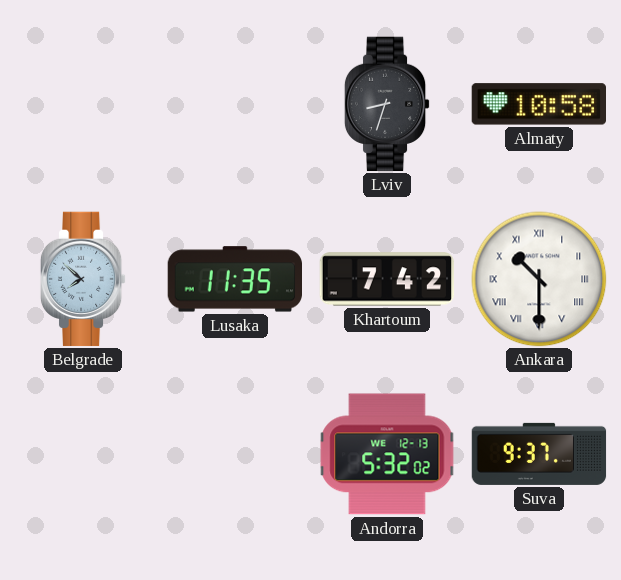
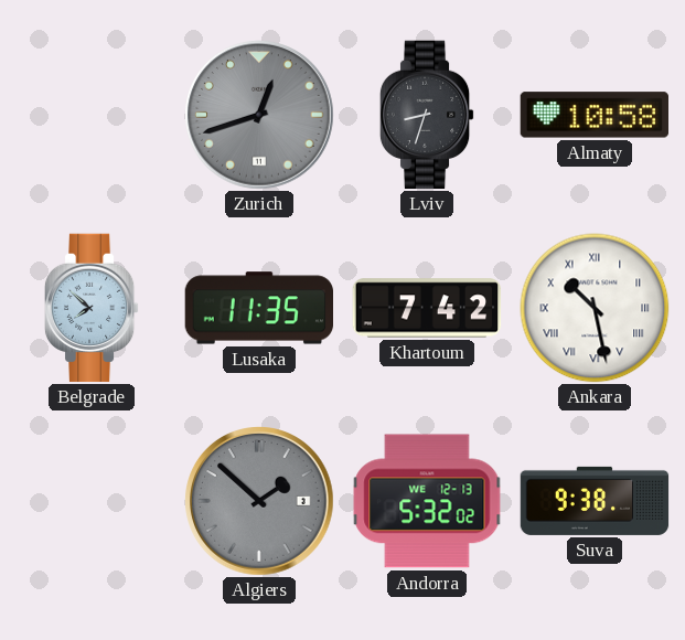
Zurich: none -> 12:42
Ankara: 10:30 -> 10:28
Algiers: none -> 1:52
Suva: 9:37 -> 9:38
